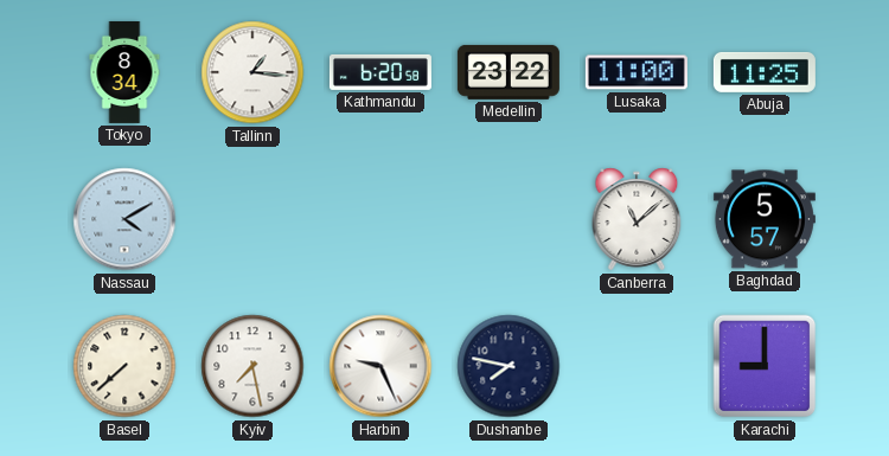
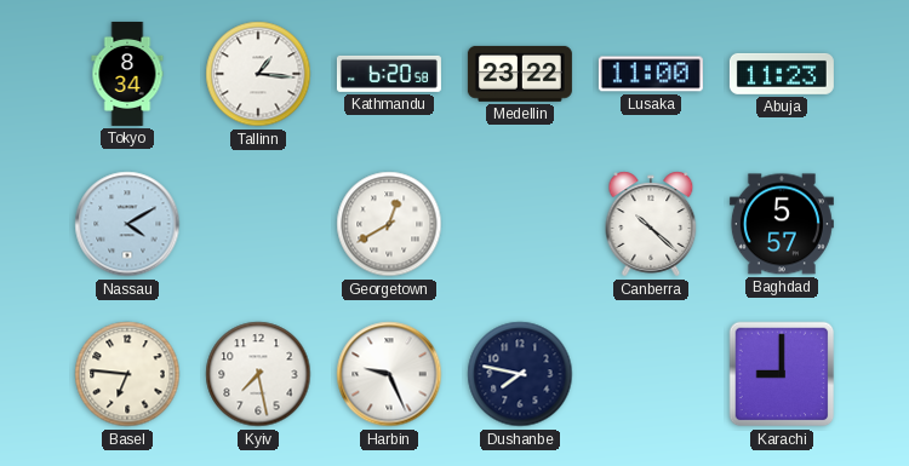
Abuja: 11:25 -> 11:23
Georgetown: none -> 12:40
Canberra: 11:08 -> 10:22
Basel: 7:38 -> 6:46
